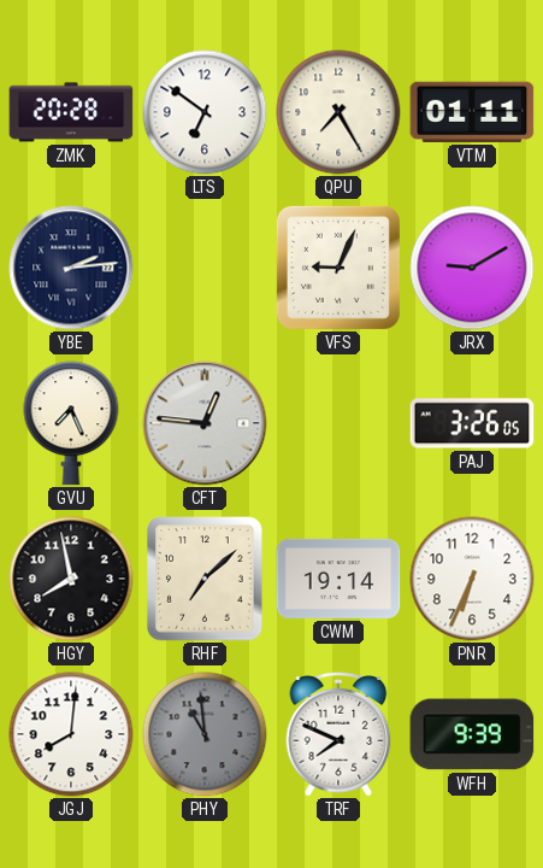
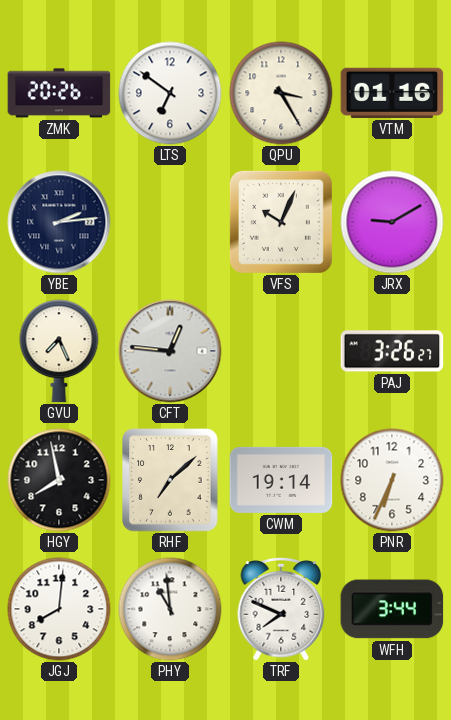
ZMK: 20:28 -> 20:26
QPU: 7:25 -> 3:25
VTM: 01:11 -> 01:16
VFS: 9:04 -> 10:04
PAJ: 3:26:05 -> 3:26:27
PHY dial: grey -> white
WFH: 9:39 -> 3:44
